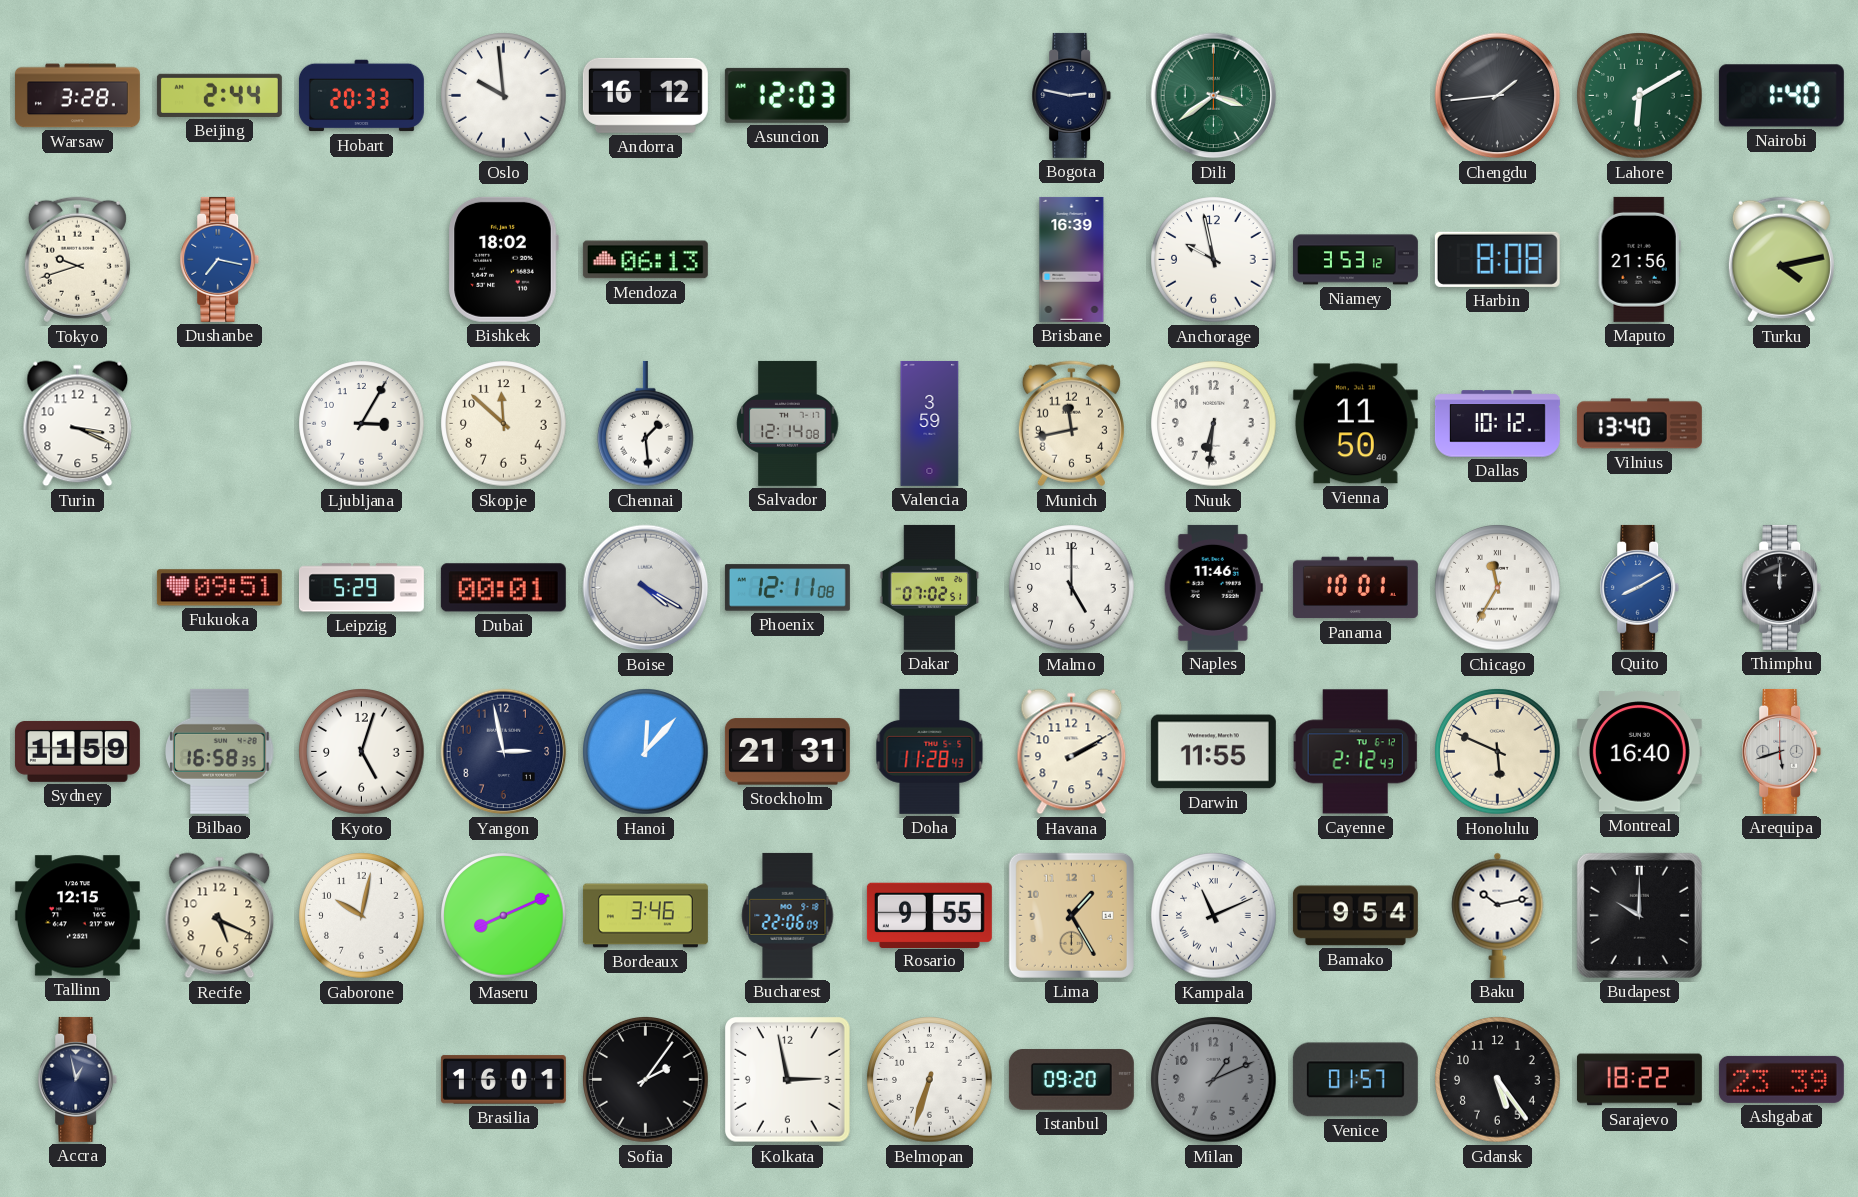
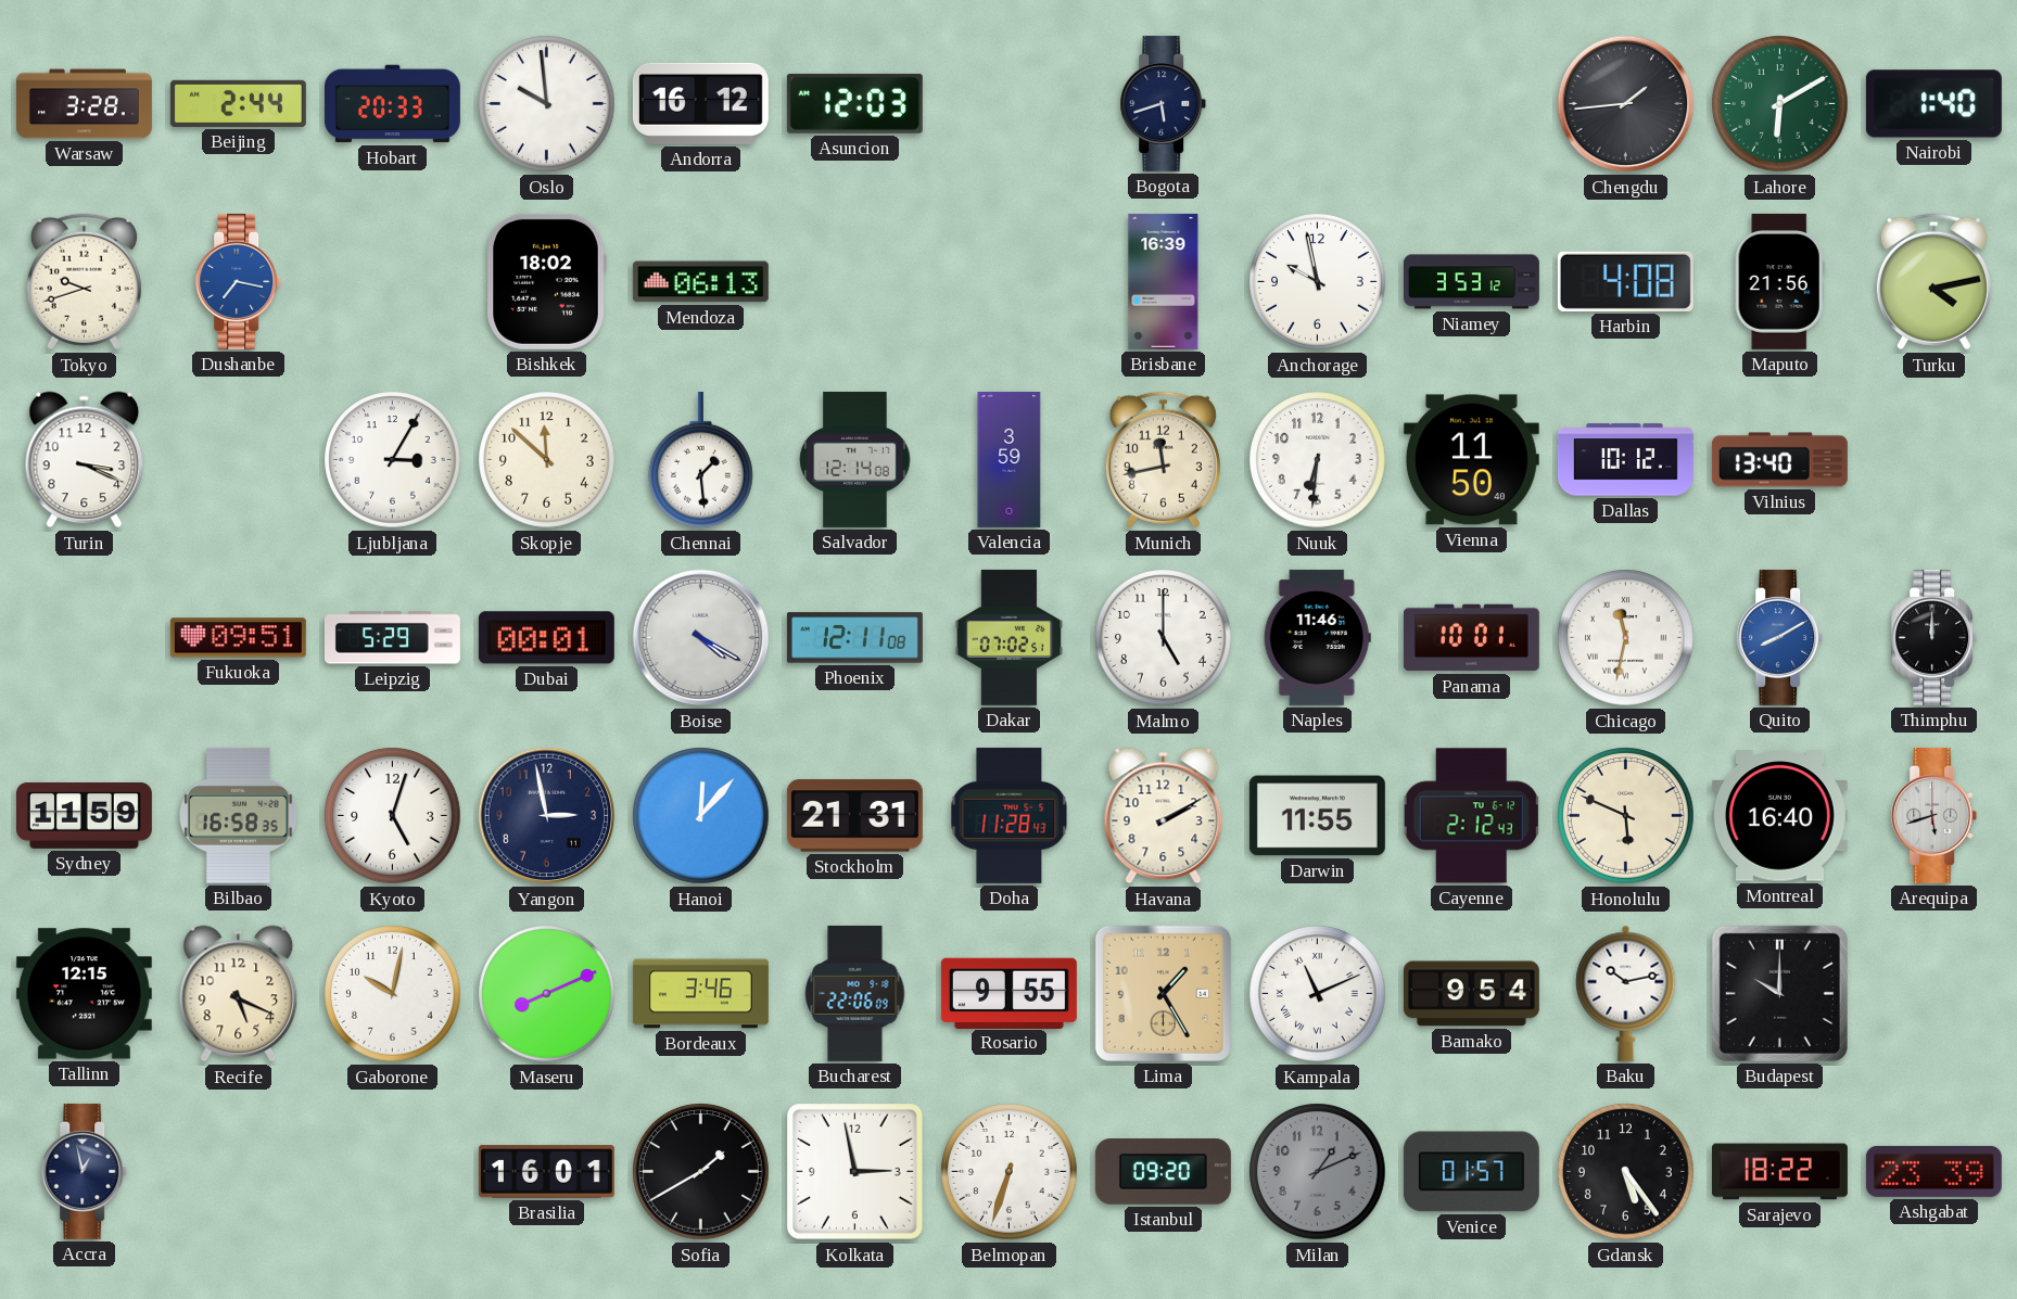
Bogota: 2:47 -> 5:42
Dili: 3:39 -> none
Harbin: 8:08 -> 4:08
Chicago: 11:35 -> 11:32
Sofia: 2:06 -> 1:40
